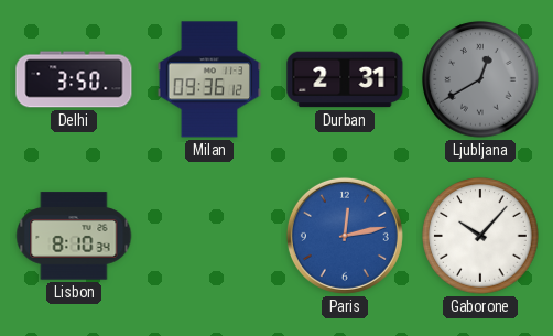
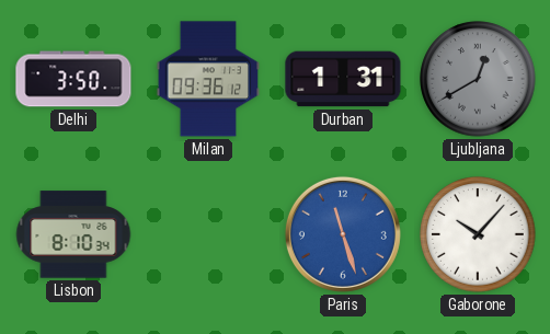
Durban: 2:31 -> 1:31
Paris: 12:13 -> 11:27
